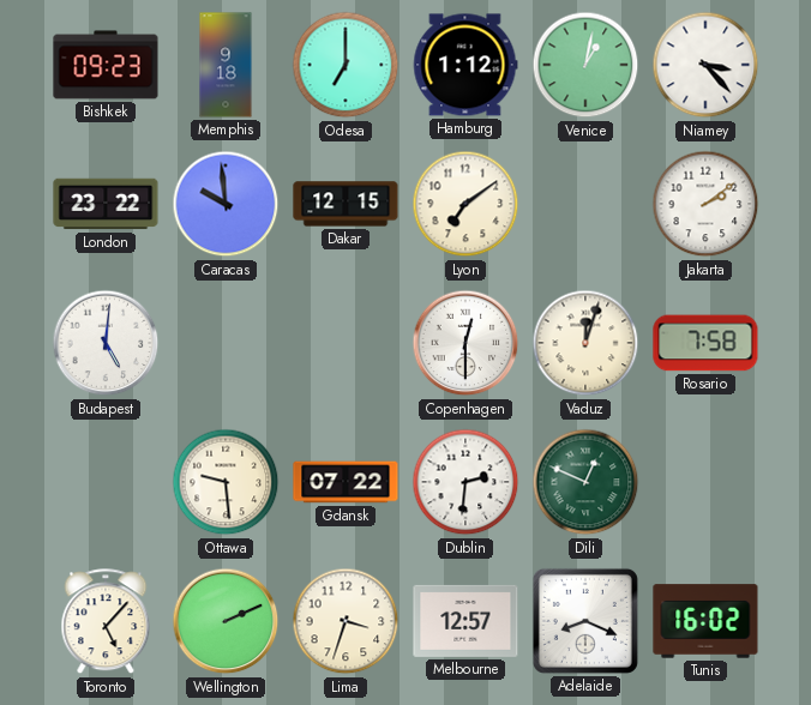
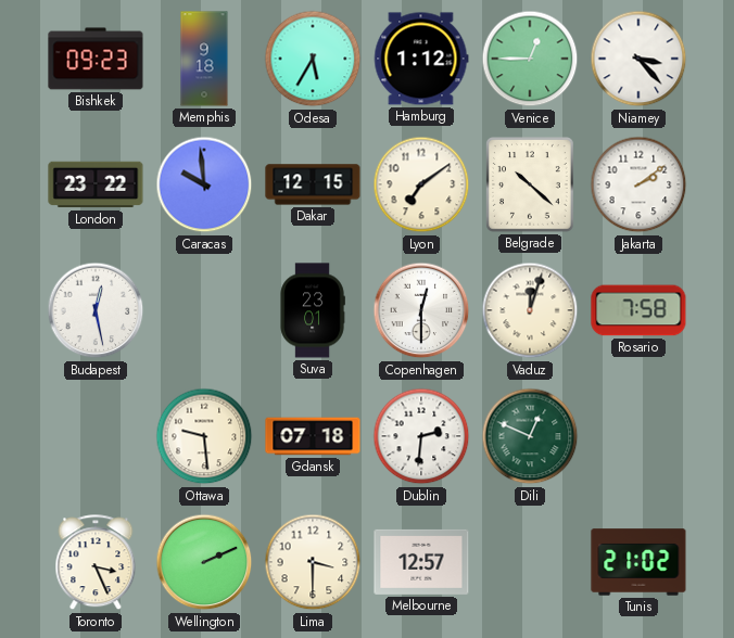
Odesa: 7:00 -> 5:35
Venice: 1:02 -> 12:45
Belgrade: none -> 10:22
Budapest: 5:01 -> 12:28
Suva: none -> 23:01
Gdansk: 07:22 -> 07:18
Toronto: 5:07 -> 3:26
Lima: 3:33 -> 3:30
Adelaide: 8:19 -> none
Tunis: 16:02 -> 21:02
